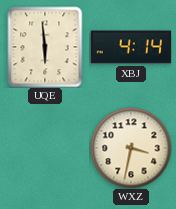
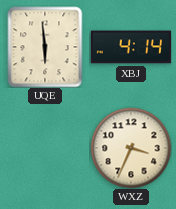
WXZ: 3:32 -> 3:34
